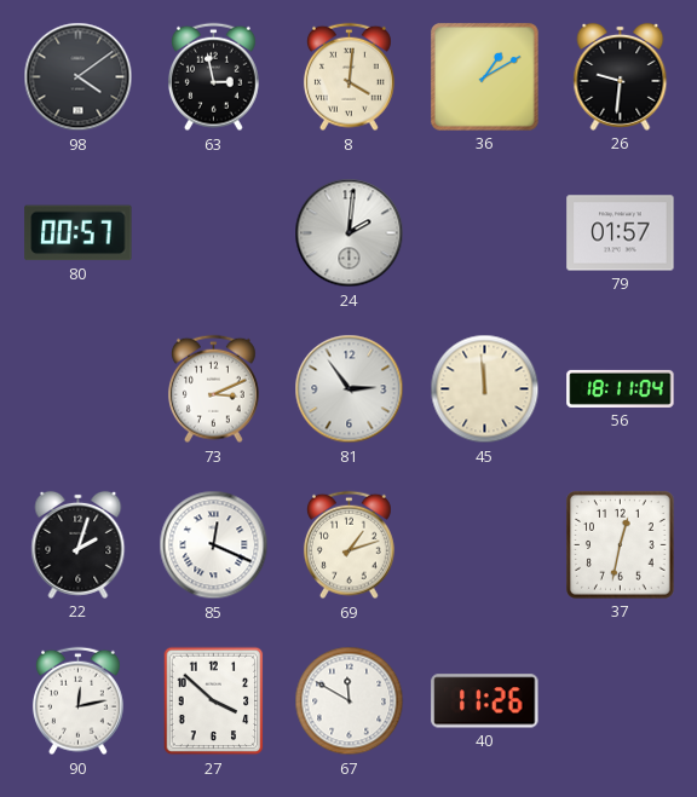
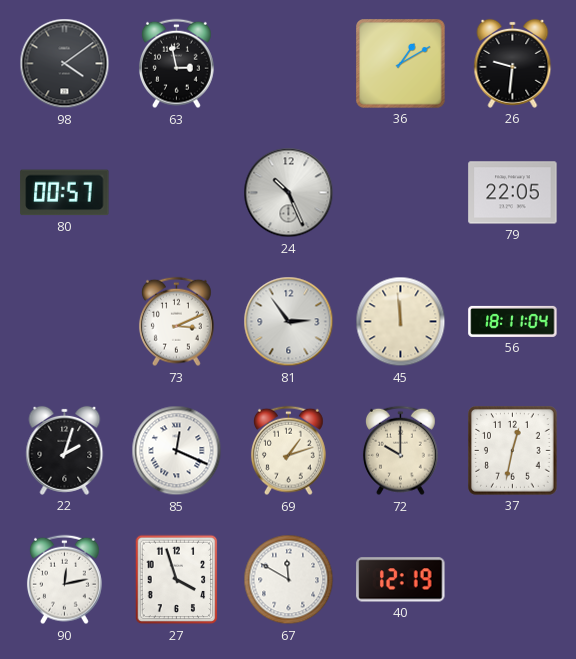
8: 4:01 -> none
24: 2:01 -> 10:26
79: 01:57 -> 22:05
72: none -> 10:00
27: 3:52 -> 3:57
40: 11:26 -> 12:19
